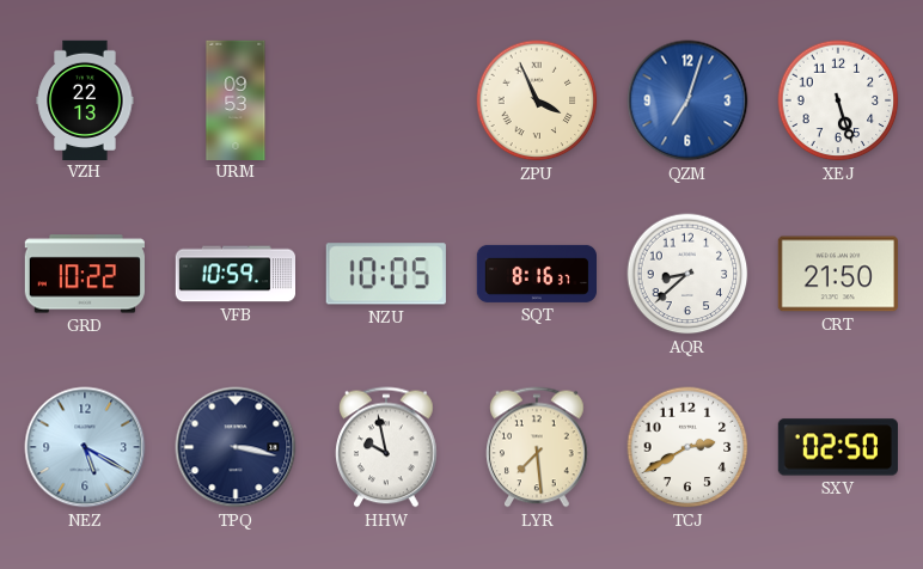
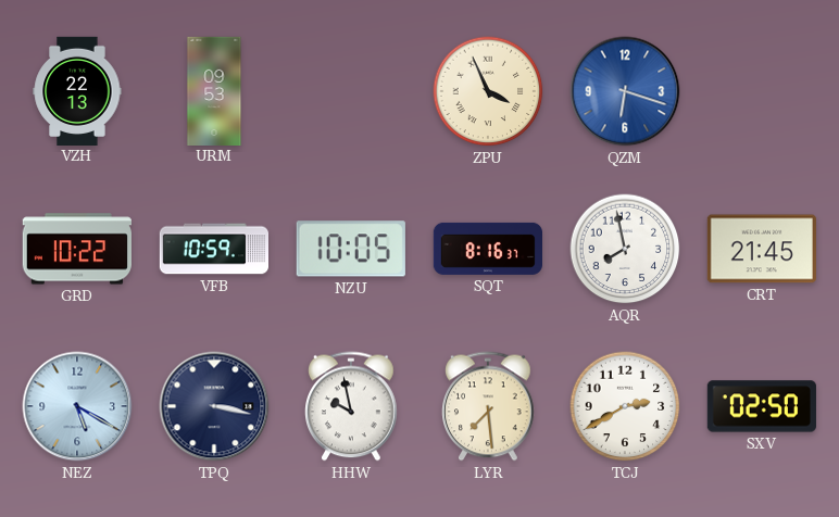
QZM: 7:03 -> 6:18
XEJ: 5:27 -> none
AQR: 8:38 -> 7:58
CRT: 21:50 -> 21:45
